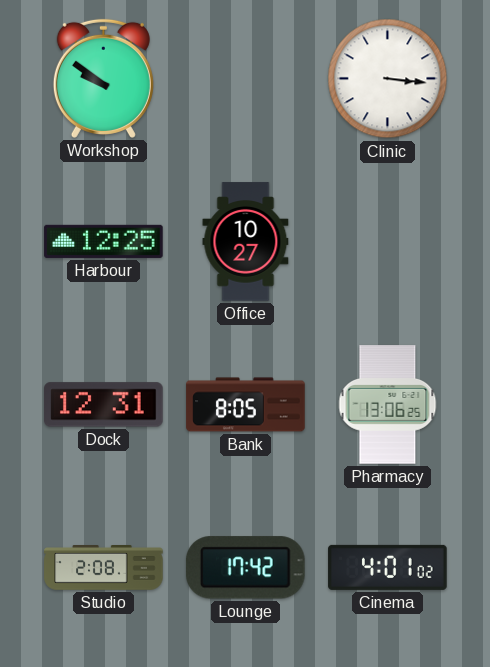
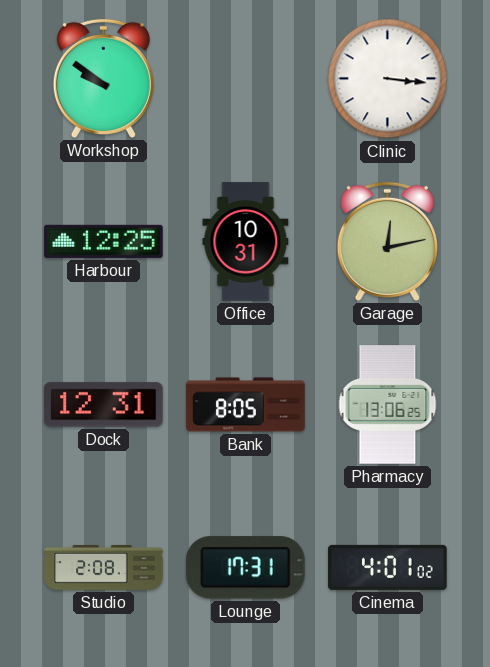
Office: 10:27 -> 10:31
Garage: none -> 12:13
Lounge: 17:42 -> 17:31
